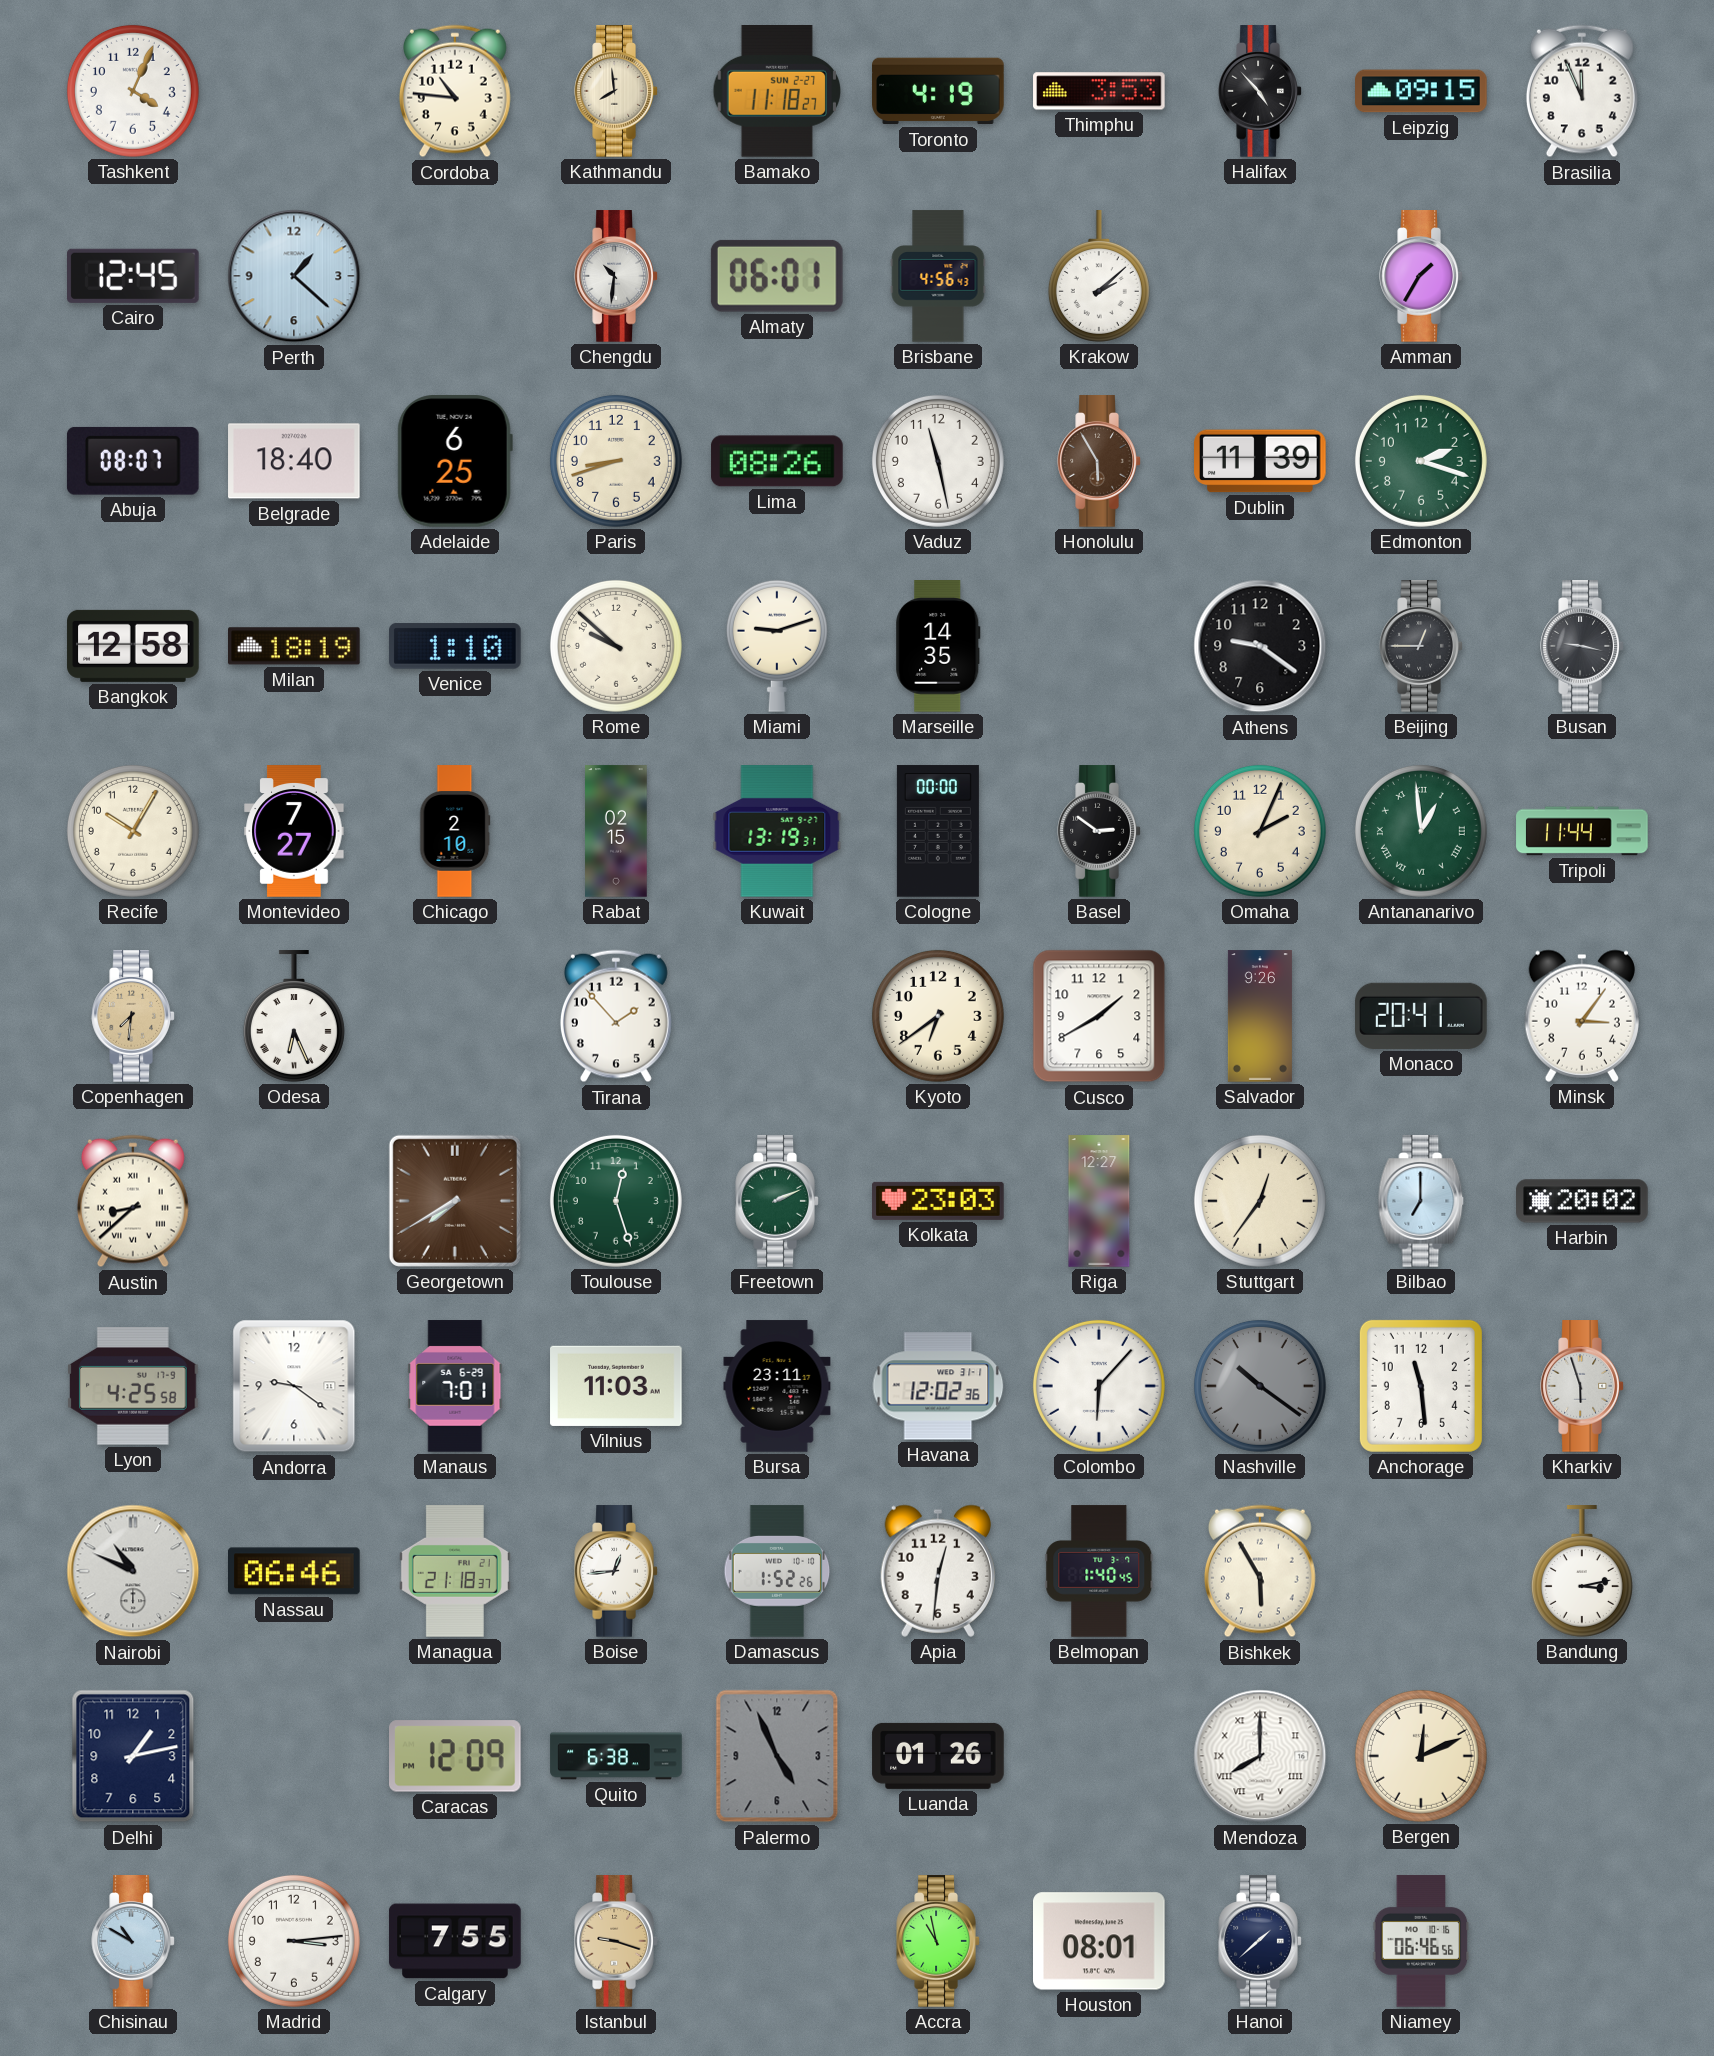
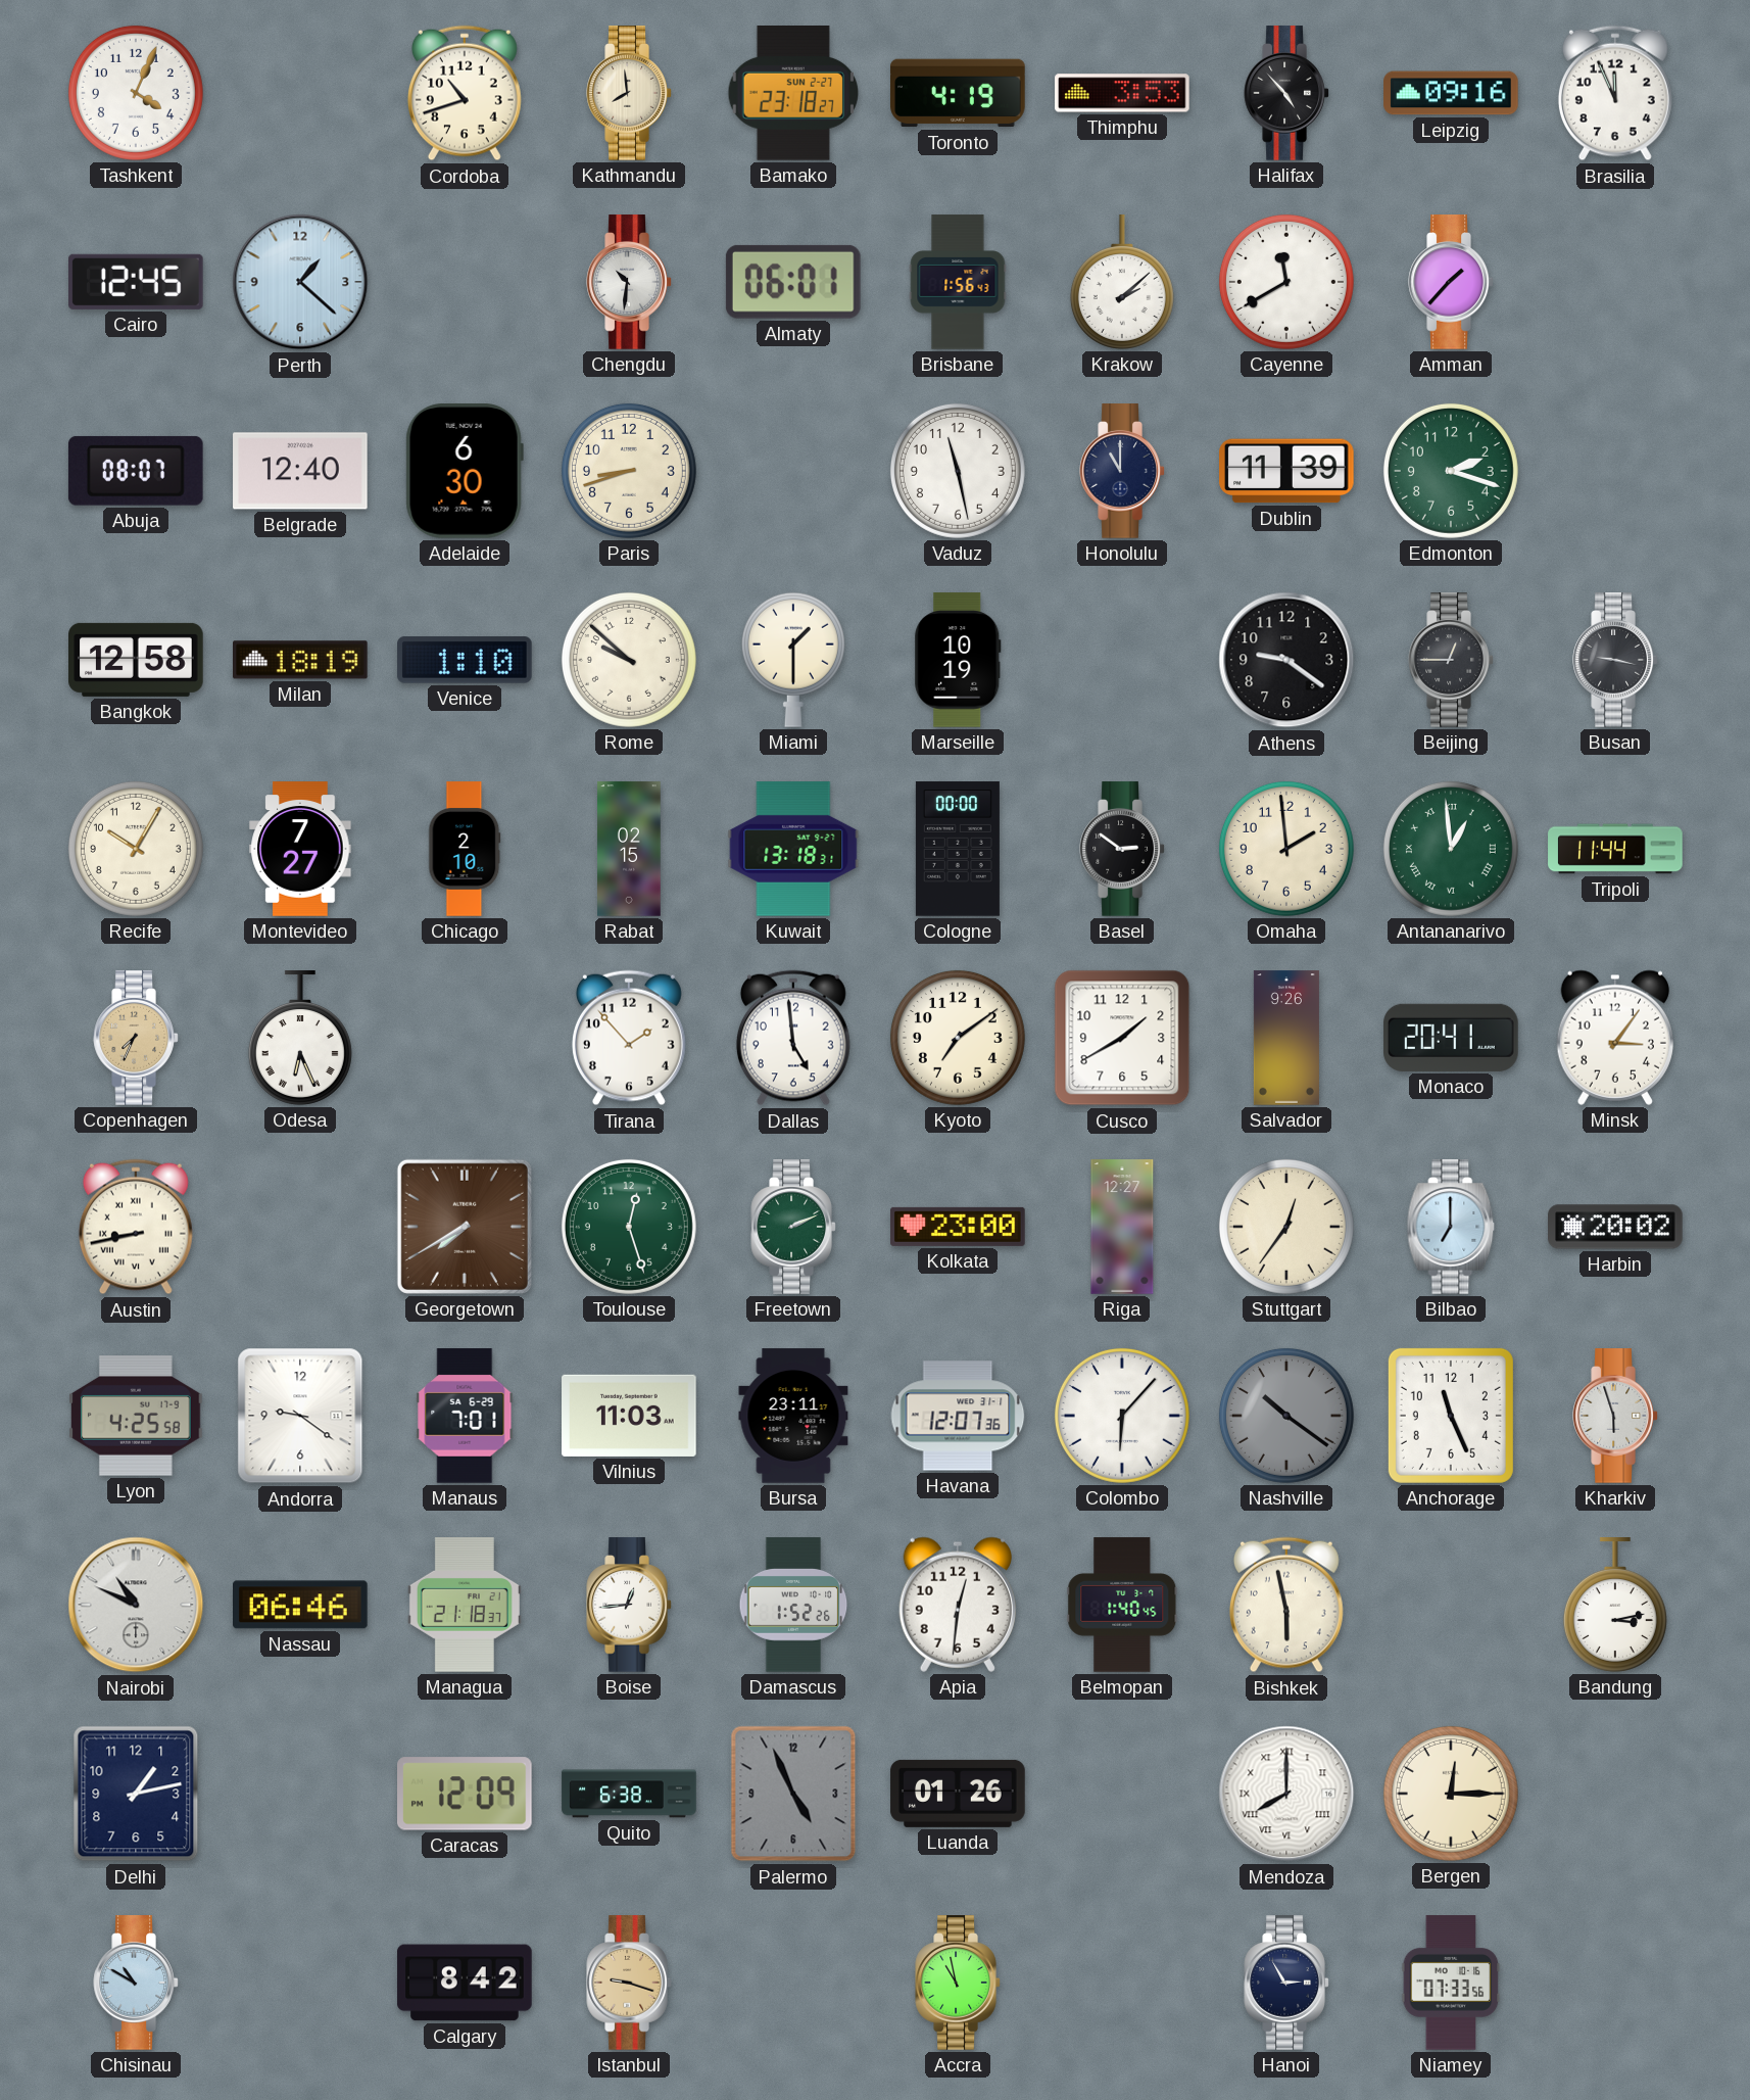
Cordoba: 10:46 -> 10:42
Bamako: 11:18 -> 23:18
Leipzig: 09:15 -> 09:16
Brisbane: 4:56 -> 1:56
Cayenne: none -> 11:40
Amman: 1:35 -> 1:37
Belgrade: 18:40 -> 12:40
Adelaide: 6:25 -> 6:30
Lima: 08:26 -> none
Honolulu: 5:55 -> 11:00
Honolulu dial: brown -> navy
Miami: 9:12 -> 1:30
Marseille: 14:35 -> 10:19
Kuwait: 13:19 -> 13:18
Omaha: 2:04 -> 1:59
Copenhagen: 7:31 -> 7:34
Dallas: none -> 4:59
Kyoto: 6:39 -> 7:09
Austin: 8:38 -> 8:43
Kolkata: 23:03 -> 23:00
Havana: 12:02 -> 12:07
Anchorage: 11:29 -> 11:26
Bishkek: 5:55 -> 5:58
Bergen: 12:11 -> 12:15
Madrid: 3:14 -> none
Calgary: 7:55 -> 8:42
Houston: 08:01 -> none
Hanoi: 1:38 -> 2:55
Niamey: 06:46 -> 07:33
